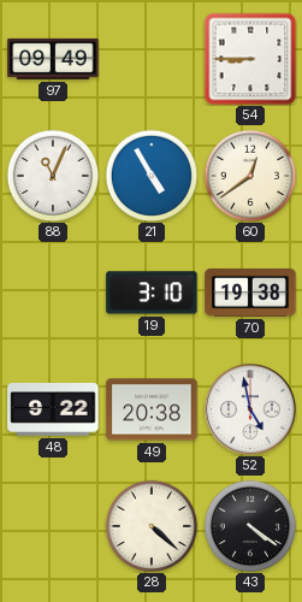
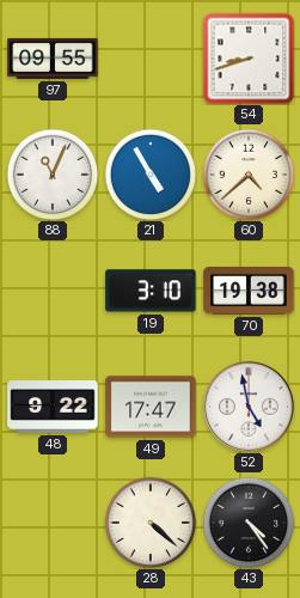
97: 09:49 -> 09:55
54: 8:45 -> 8:42
60: 12:39 -> 4:38
49: 20:38 -> 17:47
43: 4:21 -> 4:24
